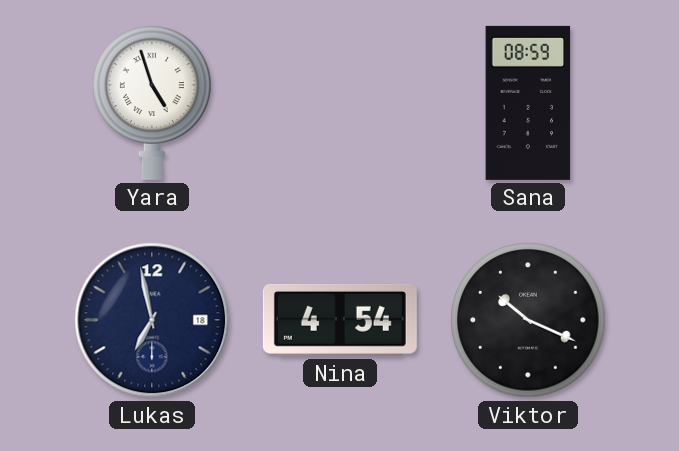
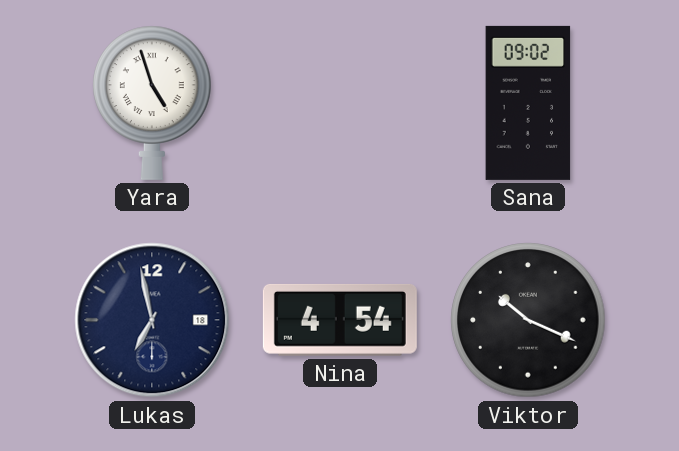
Sana: 08:59 -> 09:02
